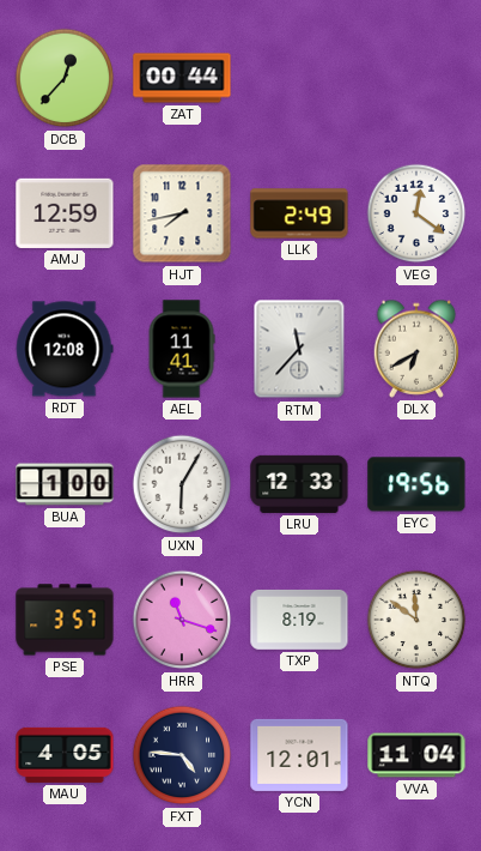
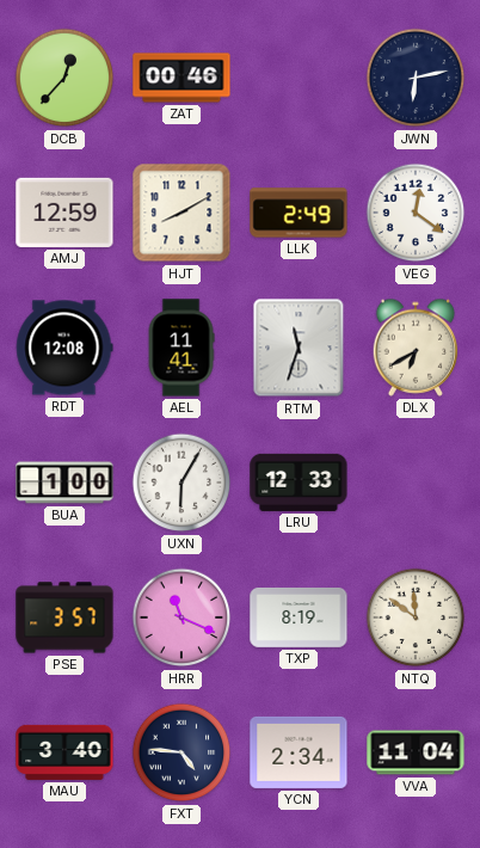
ZAT: 00:44 -> 00:46
JWN: none -> 6:13
HJT: 7:43 -> 8:10
RTM: 11:37 -> 11:33
EYC: 19:56 -> none
HRR: 11:18 -> 11:19
MAU: 4:05 -> 3:40
YCN: 12:01 -> 2:34
